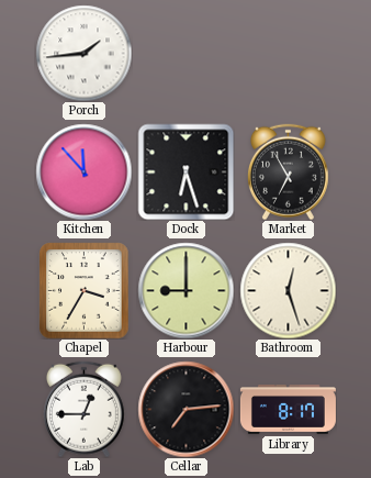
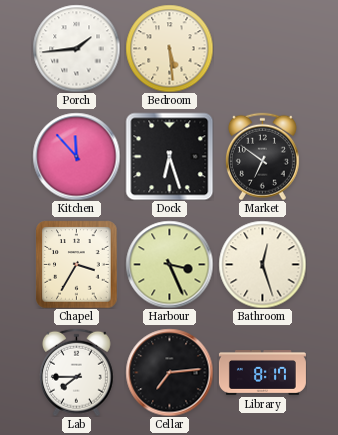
Bedroom: none -> 5:29
Market: 6:55 -> 6:51
Harbour: 9:00 -> 3:26
Lab: 12:45 -> 7:45
